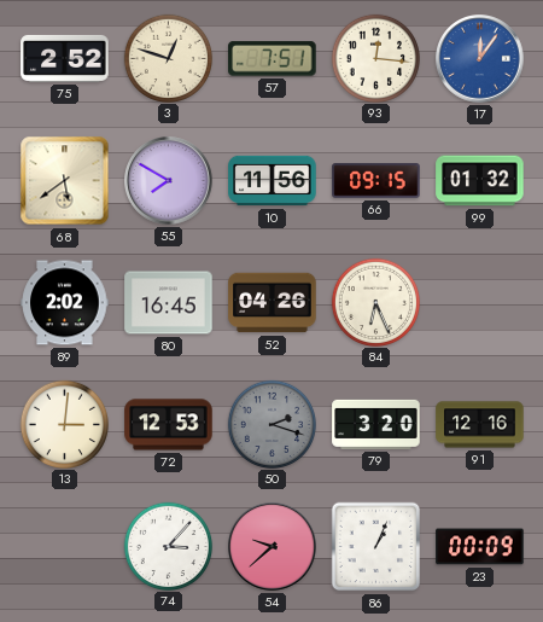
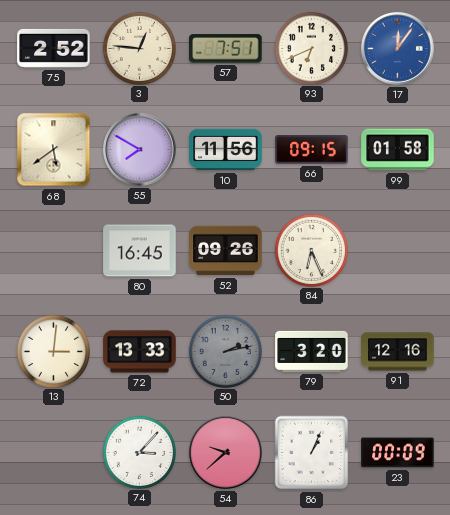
3: 12:48 -> 12:46
93: 12:16 -> 6:41
99: 01:32 -> 01:58
89: 2:02 -> none
52: 04:26 -> 09:26
72: 12:53 -> 13:33
50: 2:18 -> 2:13
